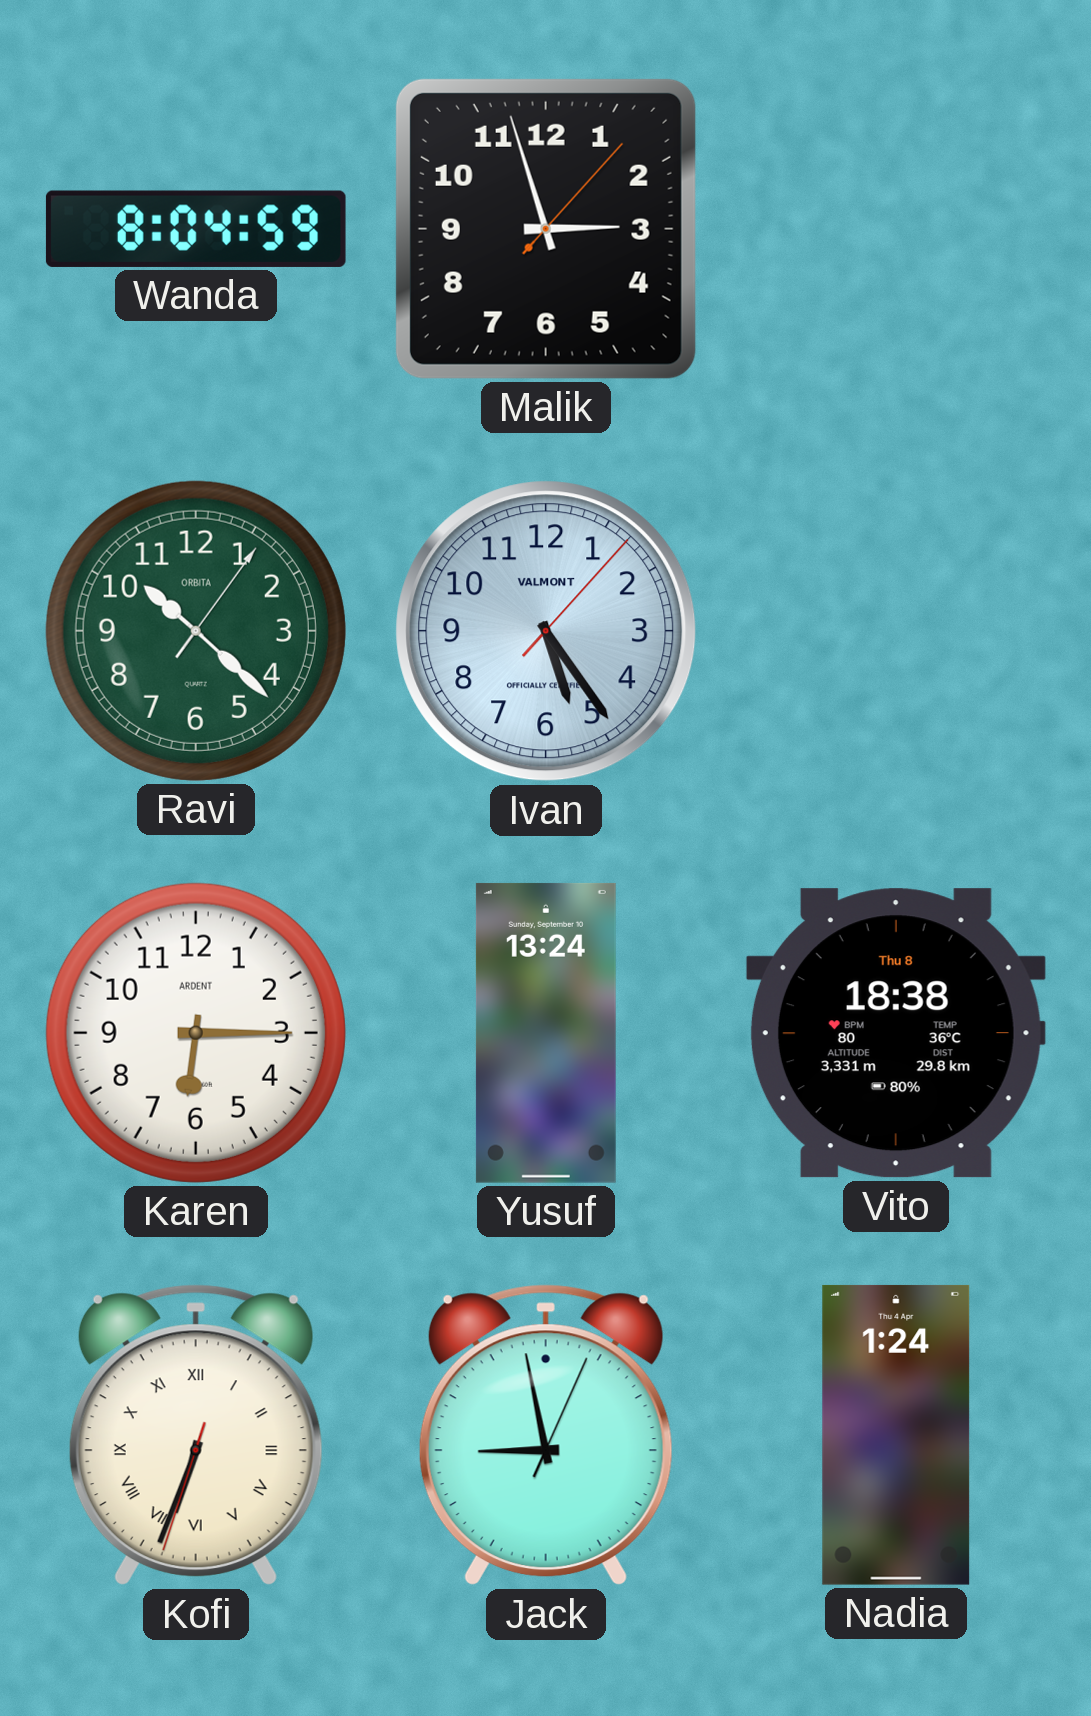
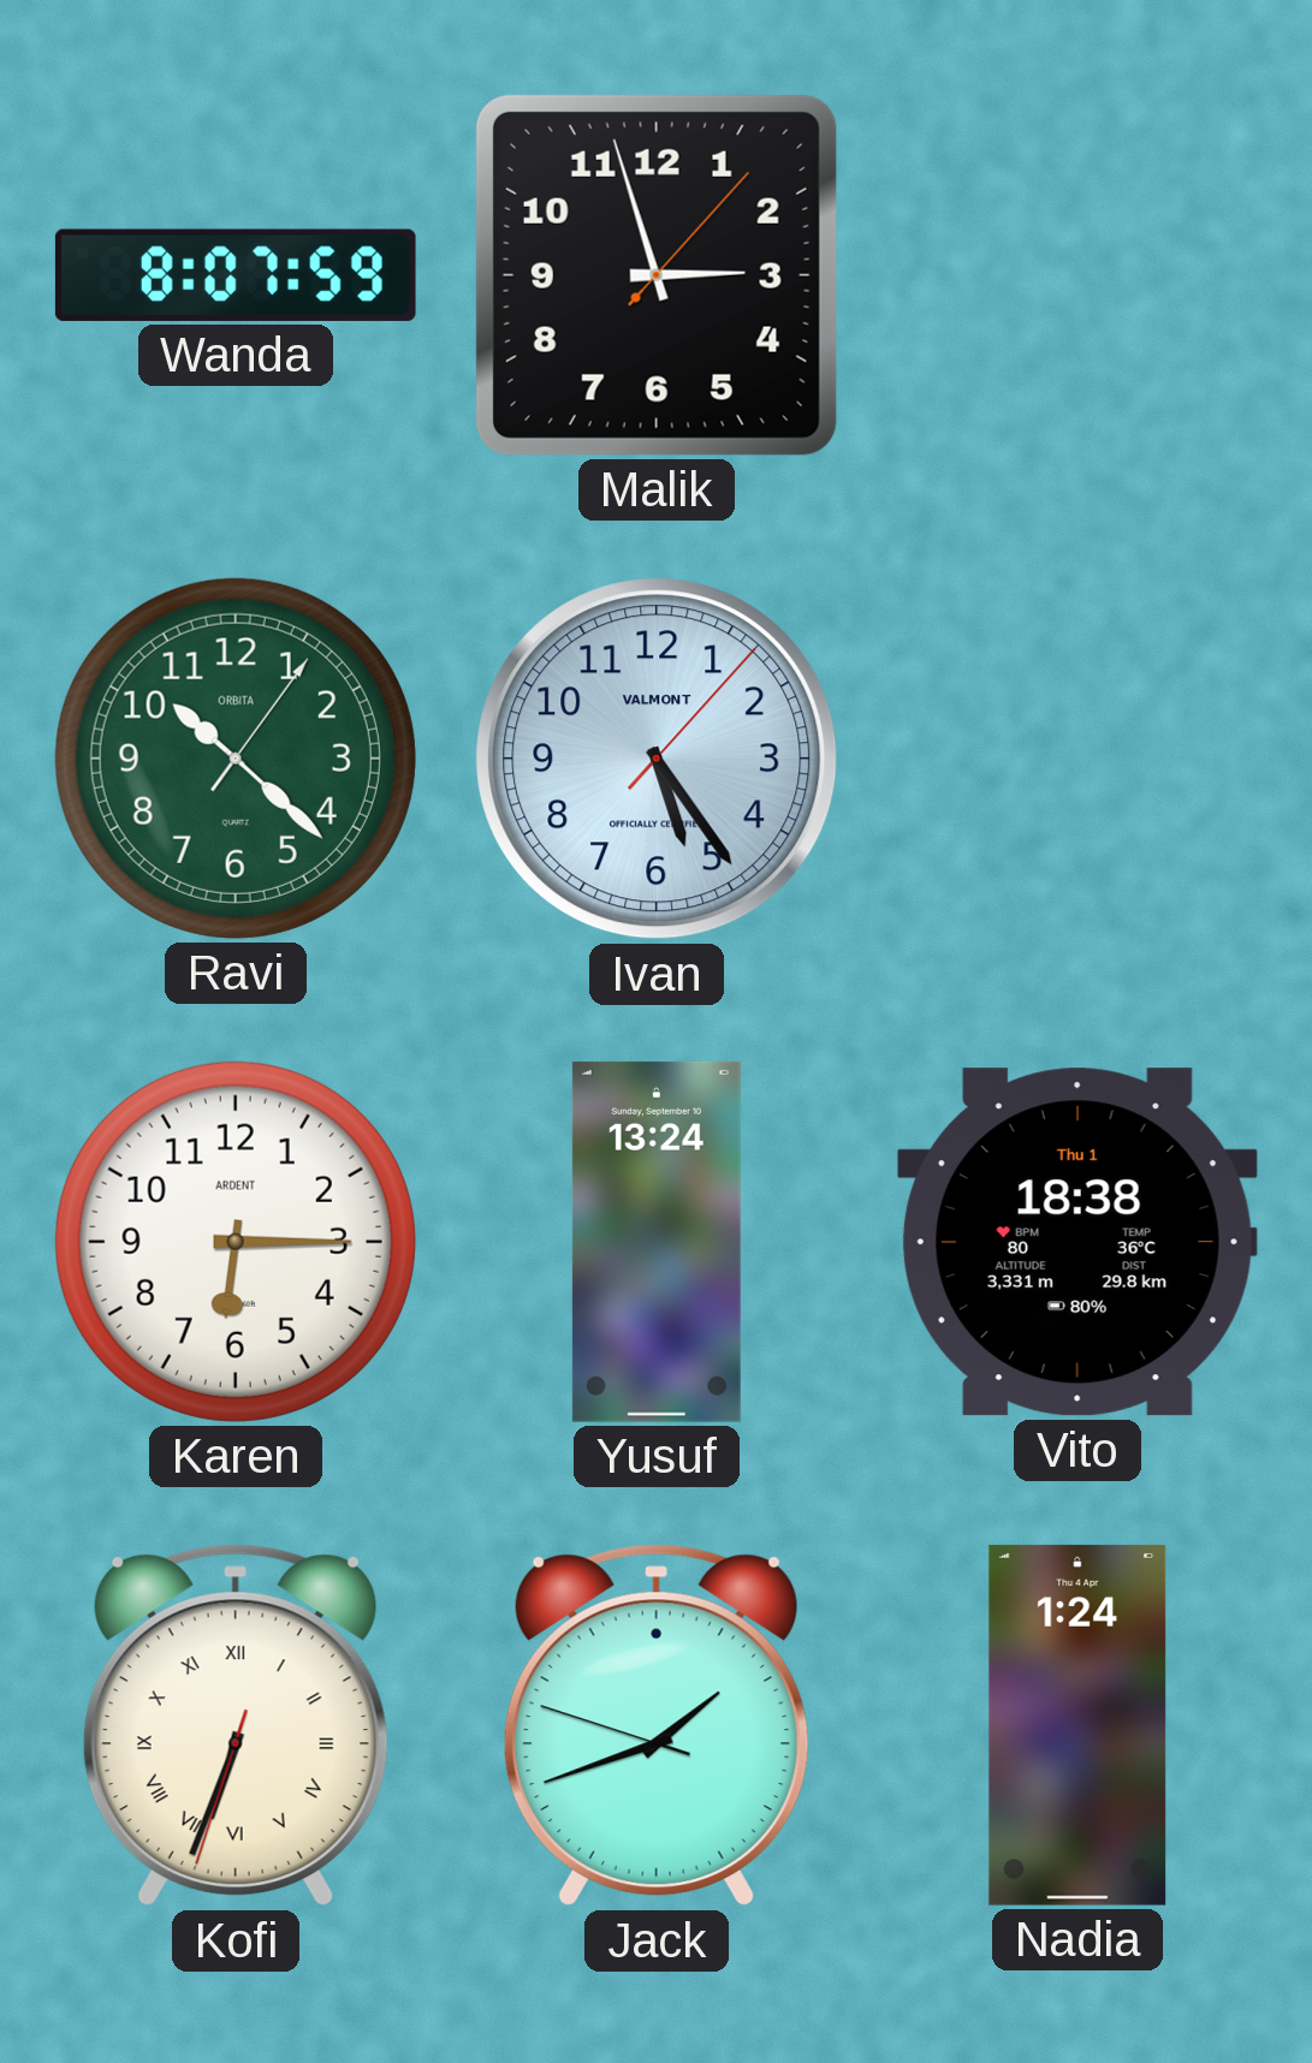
Wanda: 8:04 -> 8:07
Vito date: Thu 8 -> Thu 1
Jack: 8:58 -> 1:41
